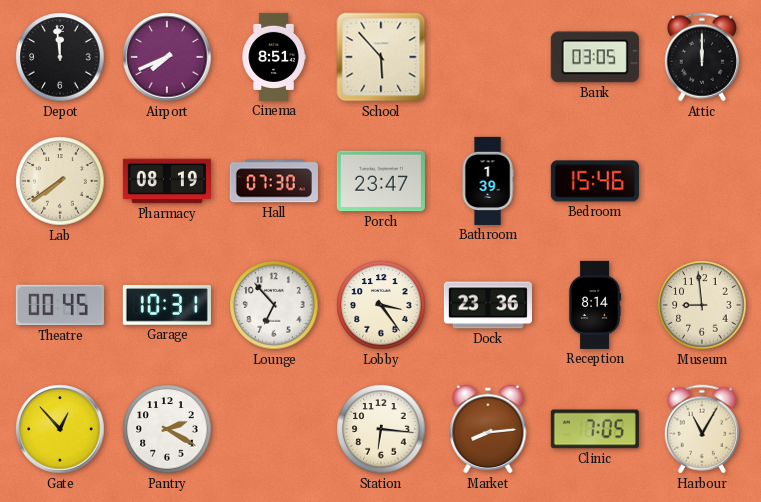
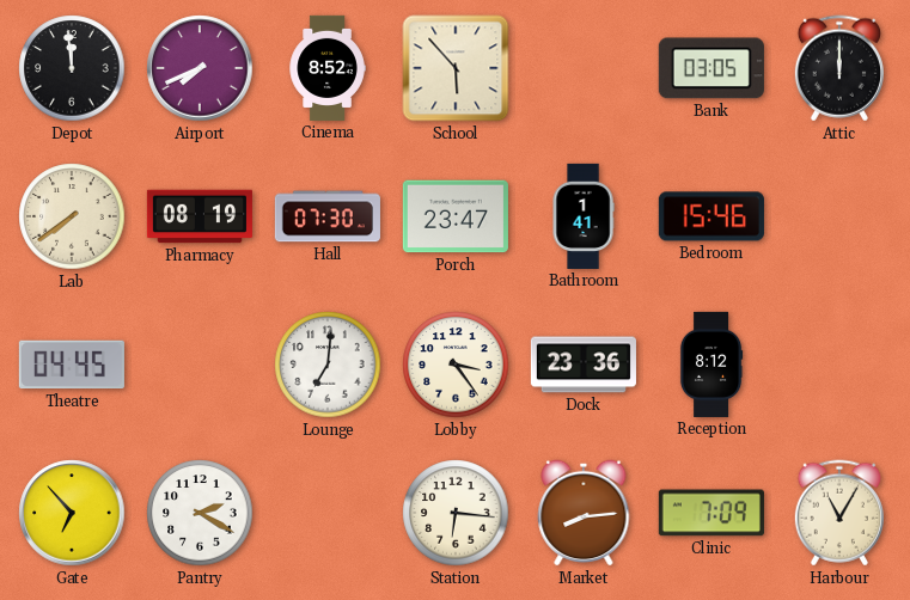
Cinema: 8:51 -> 8:52
Bathroom: 1:39 -> 1:41
Theatre: 00:45 -> 04:45
Garage: 10:31 -> none
Lounge: 6:53 -> 7:01
Reception: 8:14 -> 8:12
Museum: 8:59 -> none
Gate: 12:53 -> 6:53
Clinic: 7:05 -> 7:09
